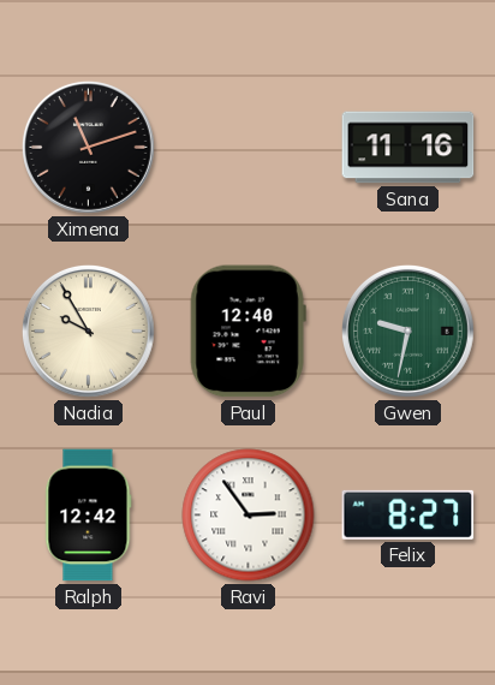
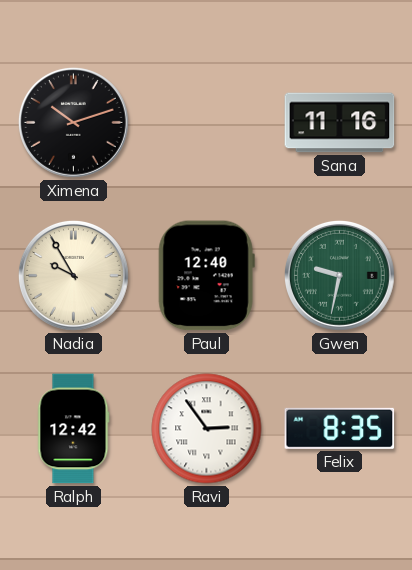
Ximena: 11:12 -> 10:12
Felix: 8:27 -> 8:35
